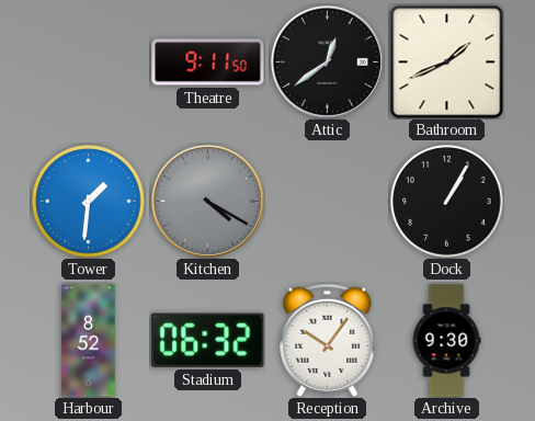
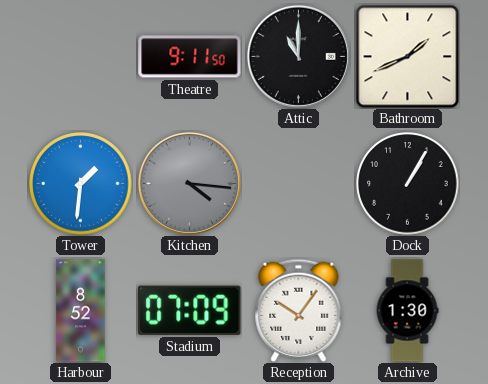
Attic: 12:39 -> 11:00
Kitchen: 4:20 -> 4:16
Stadium: 06:32 -> 07:09
Archive: 9:30 -> 1:30
